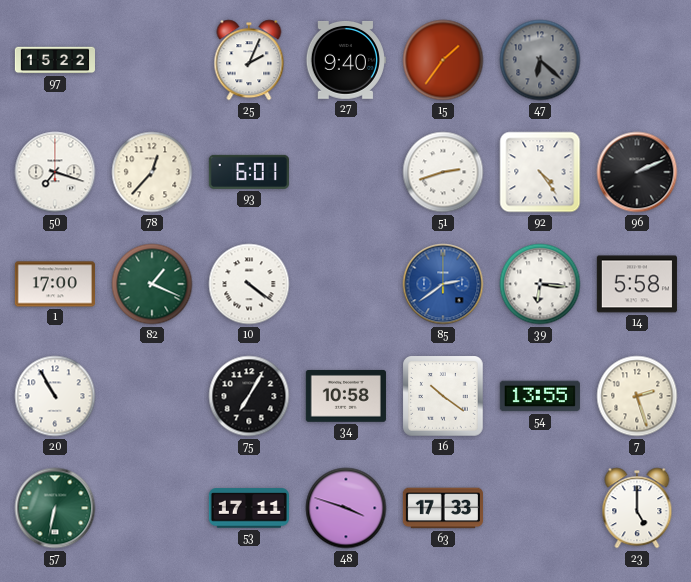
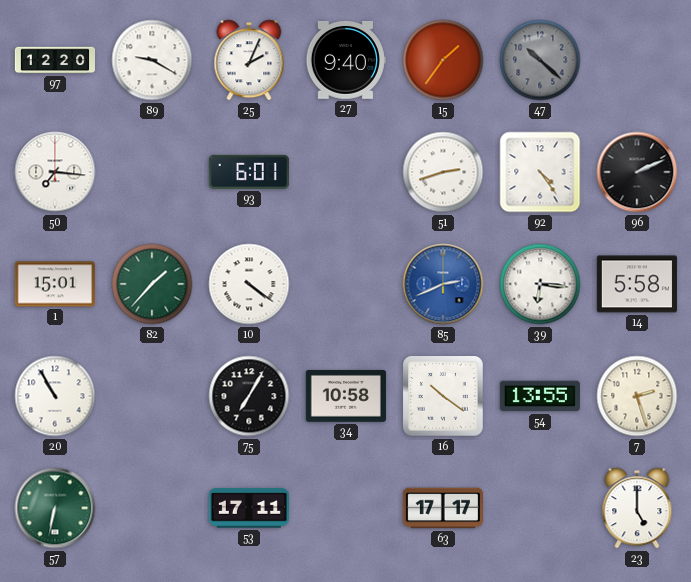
97: 15:22 -> 12:20
89: none -> 9:20
47: 6:22 -> 10:22
50: 7:18 -> 7:16
78: 12:37 -> none
1: 17:00 -> 15:01
82: 1:19 -> 1:37
85: 2:39 -> 2:41
48: 3:48 -> none
63: 17:33 -> 17:17
